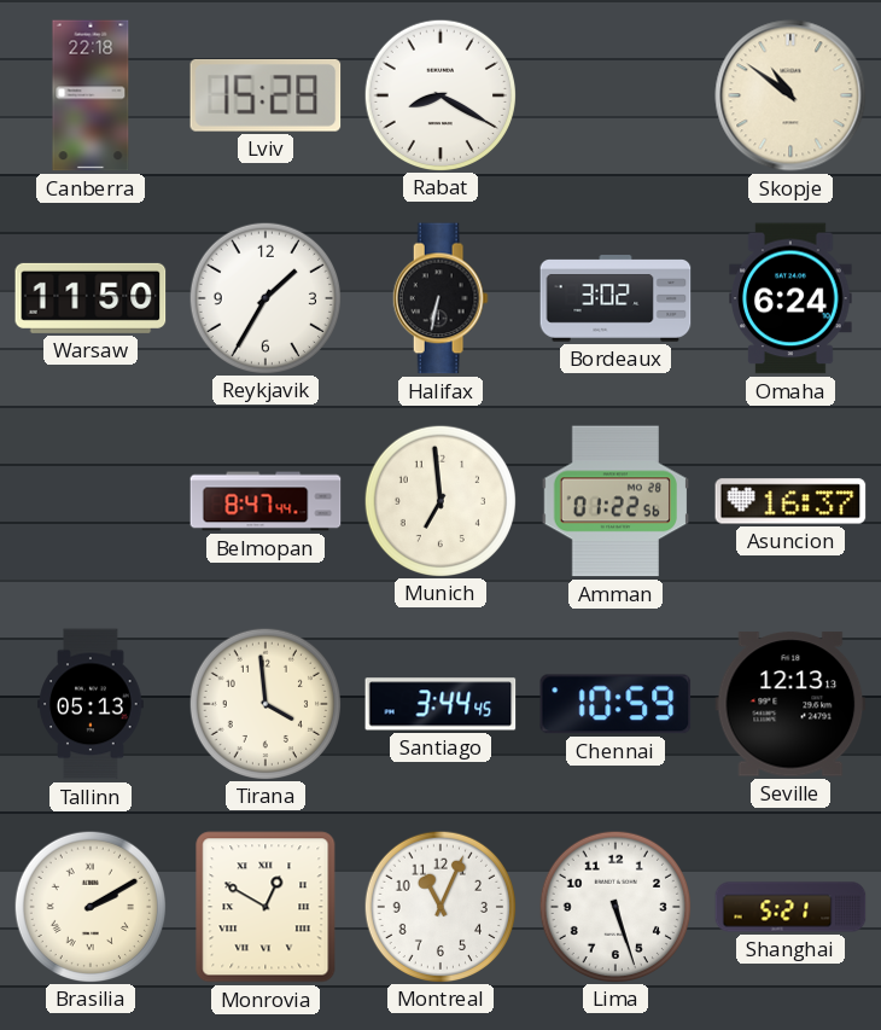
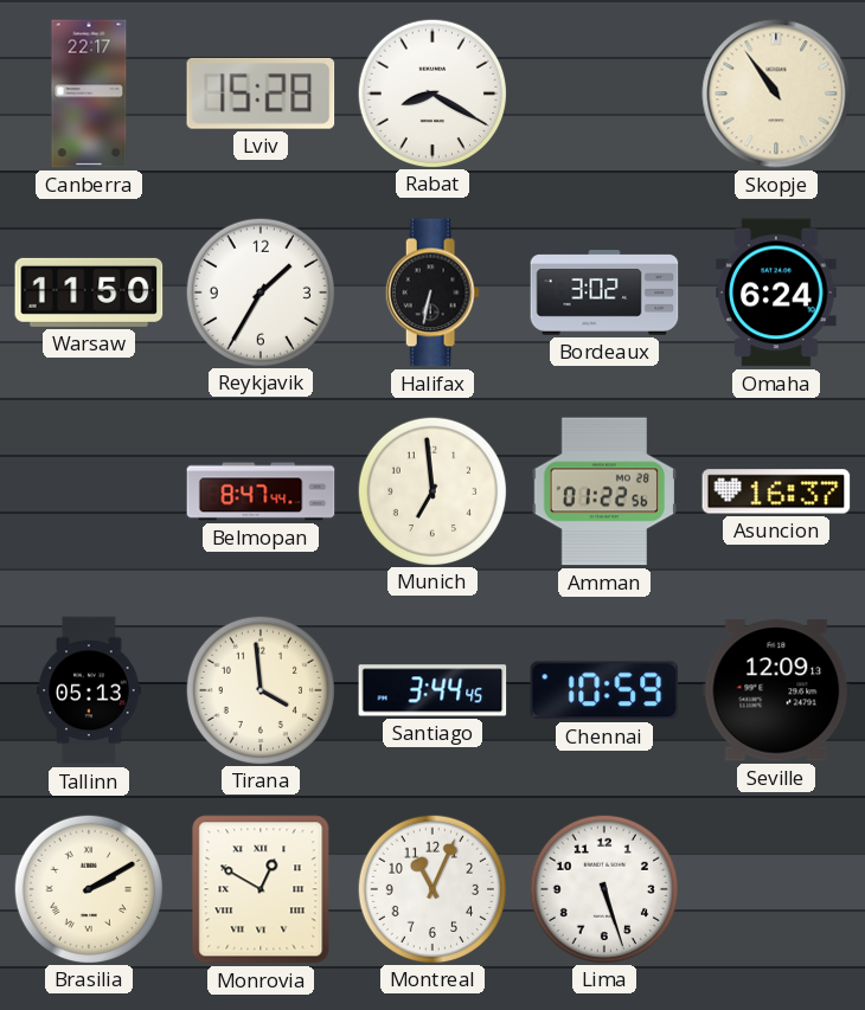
Canberra: 22:18 -> 22:17
Skopje: 10:51 -> 10:54
Seville: 12:13 -> 12:09
Shanghai: 5:21 -> none
